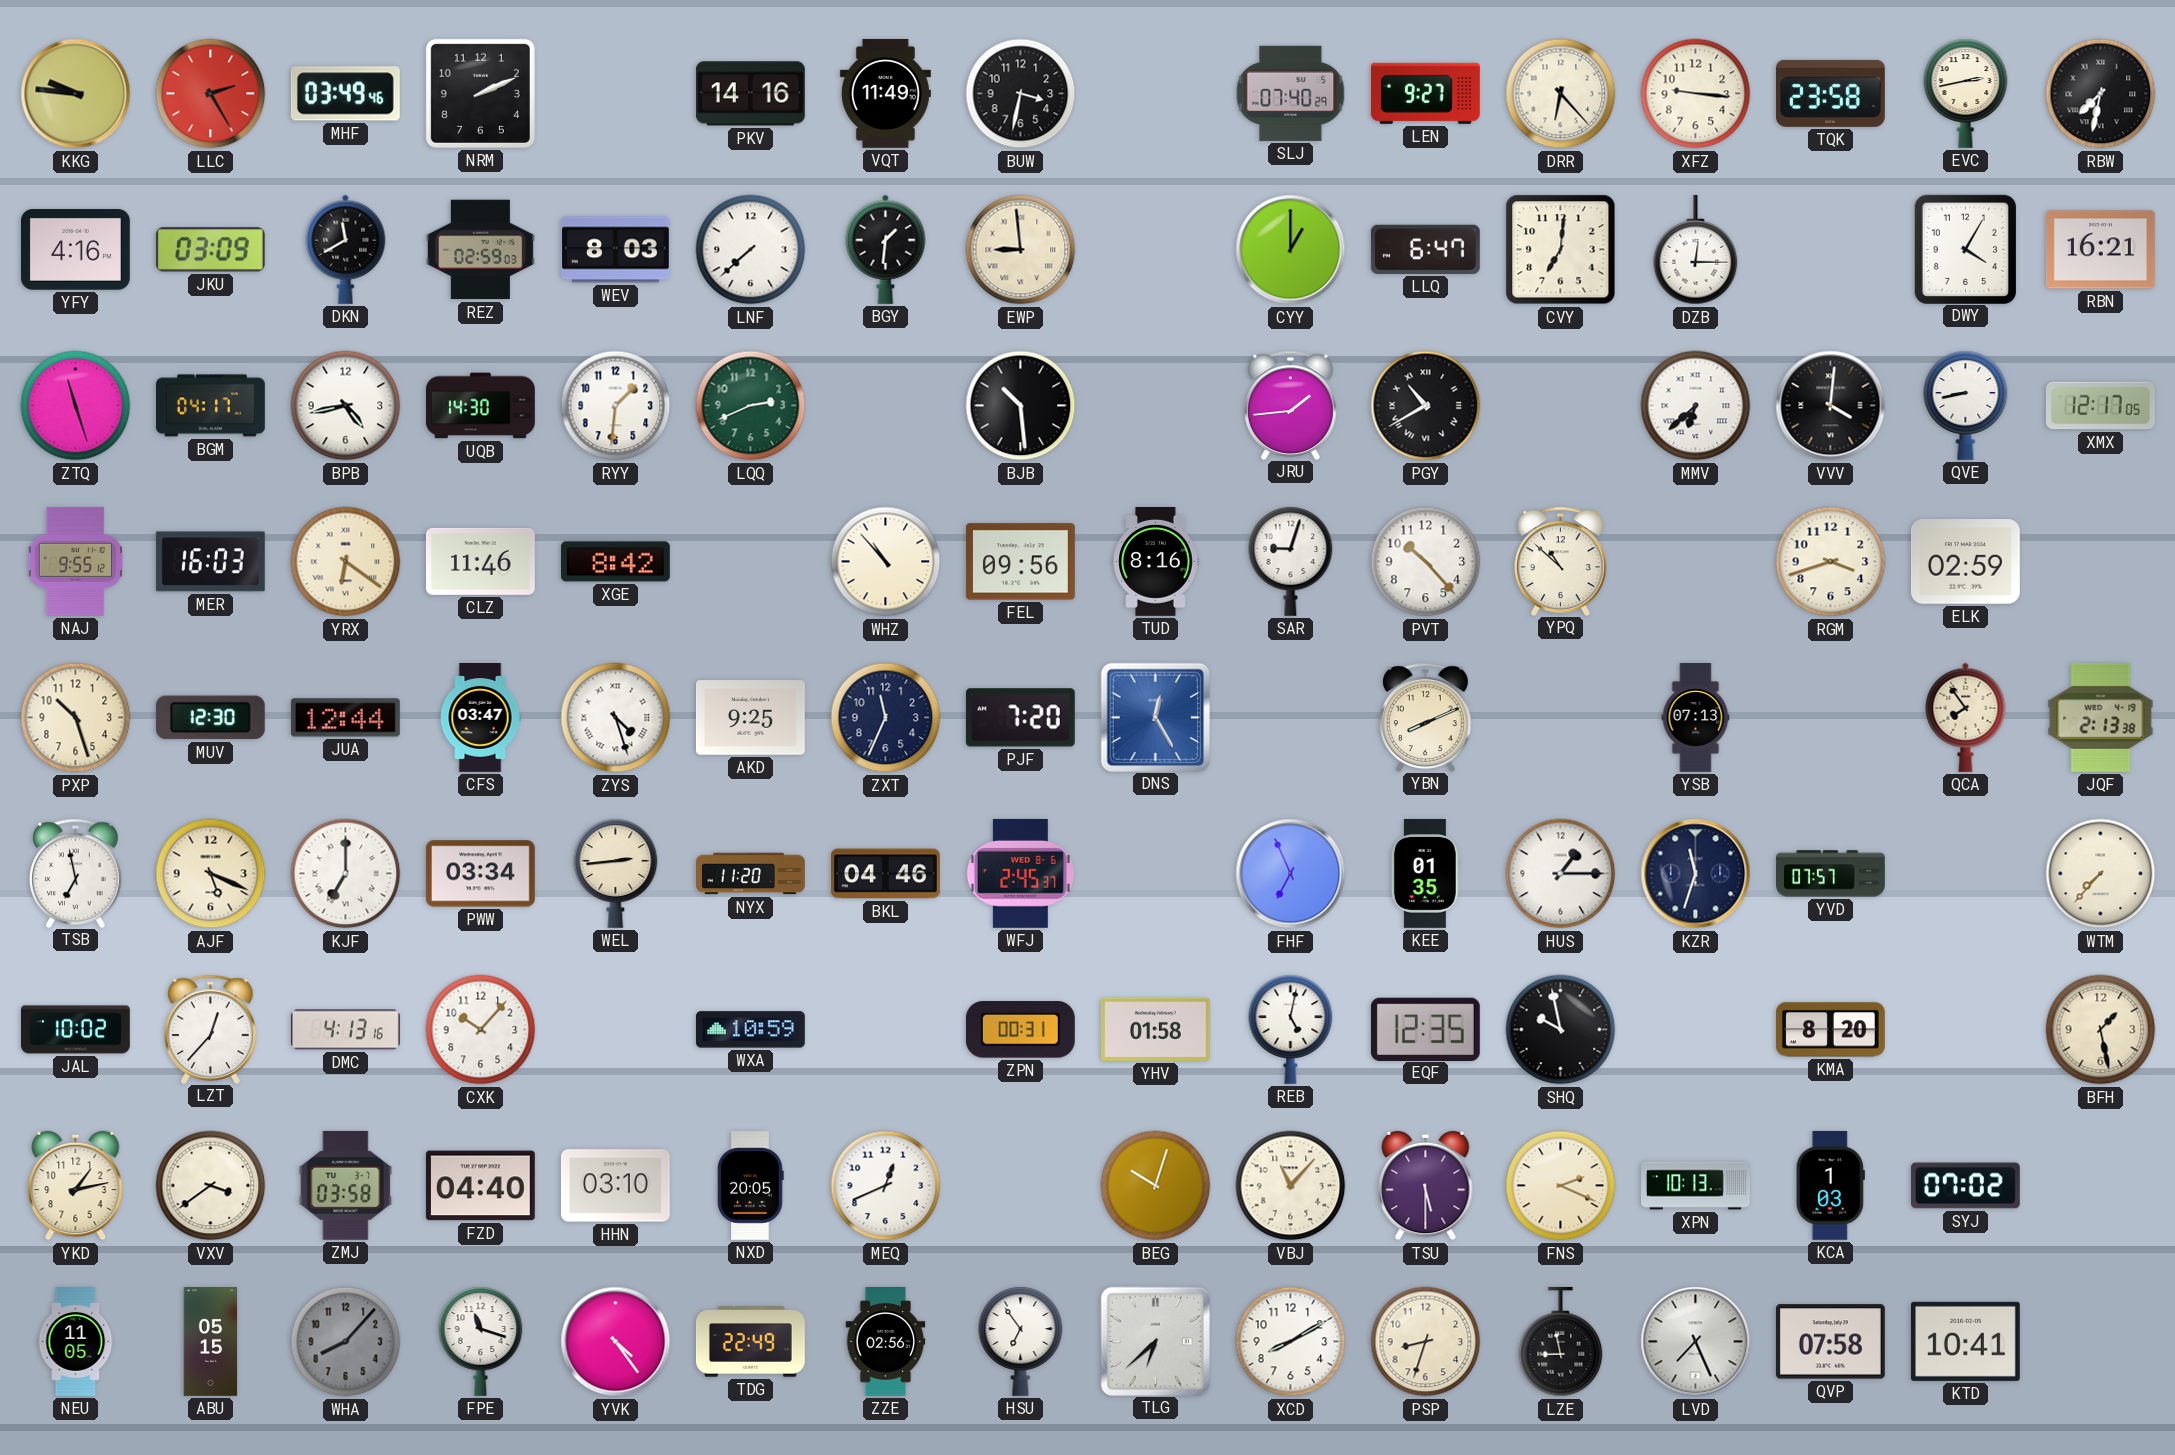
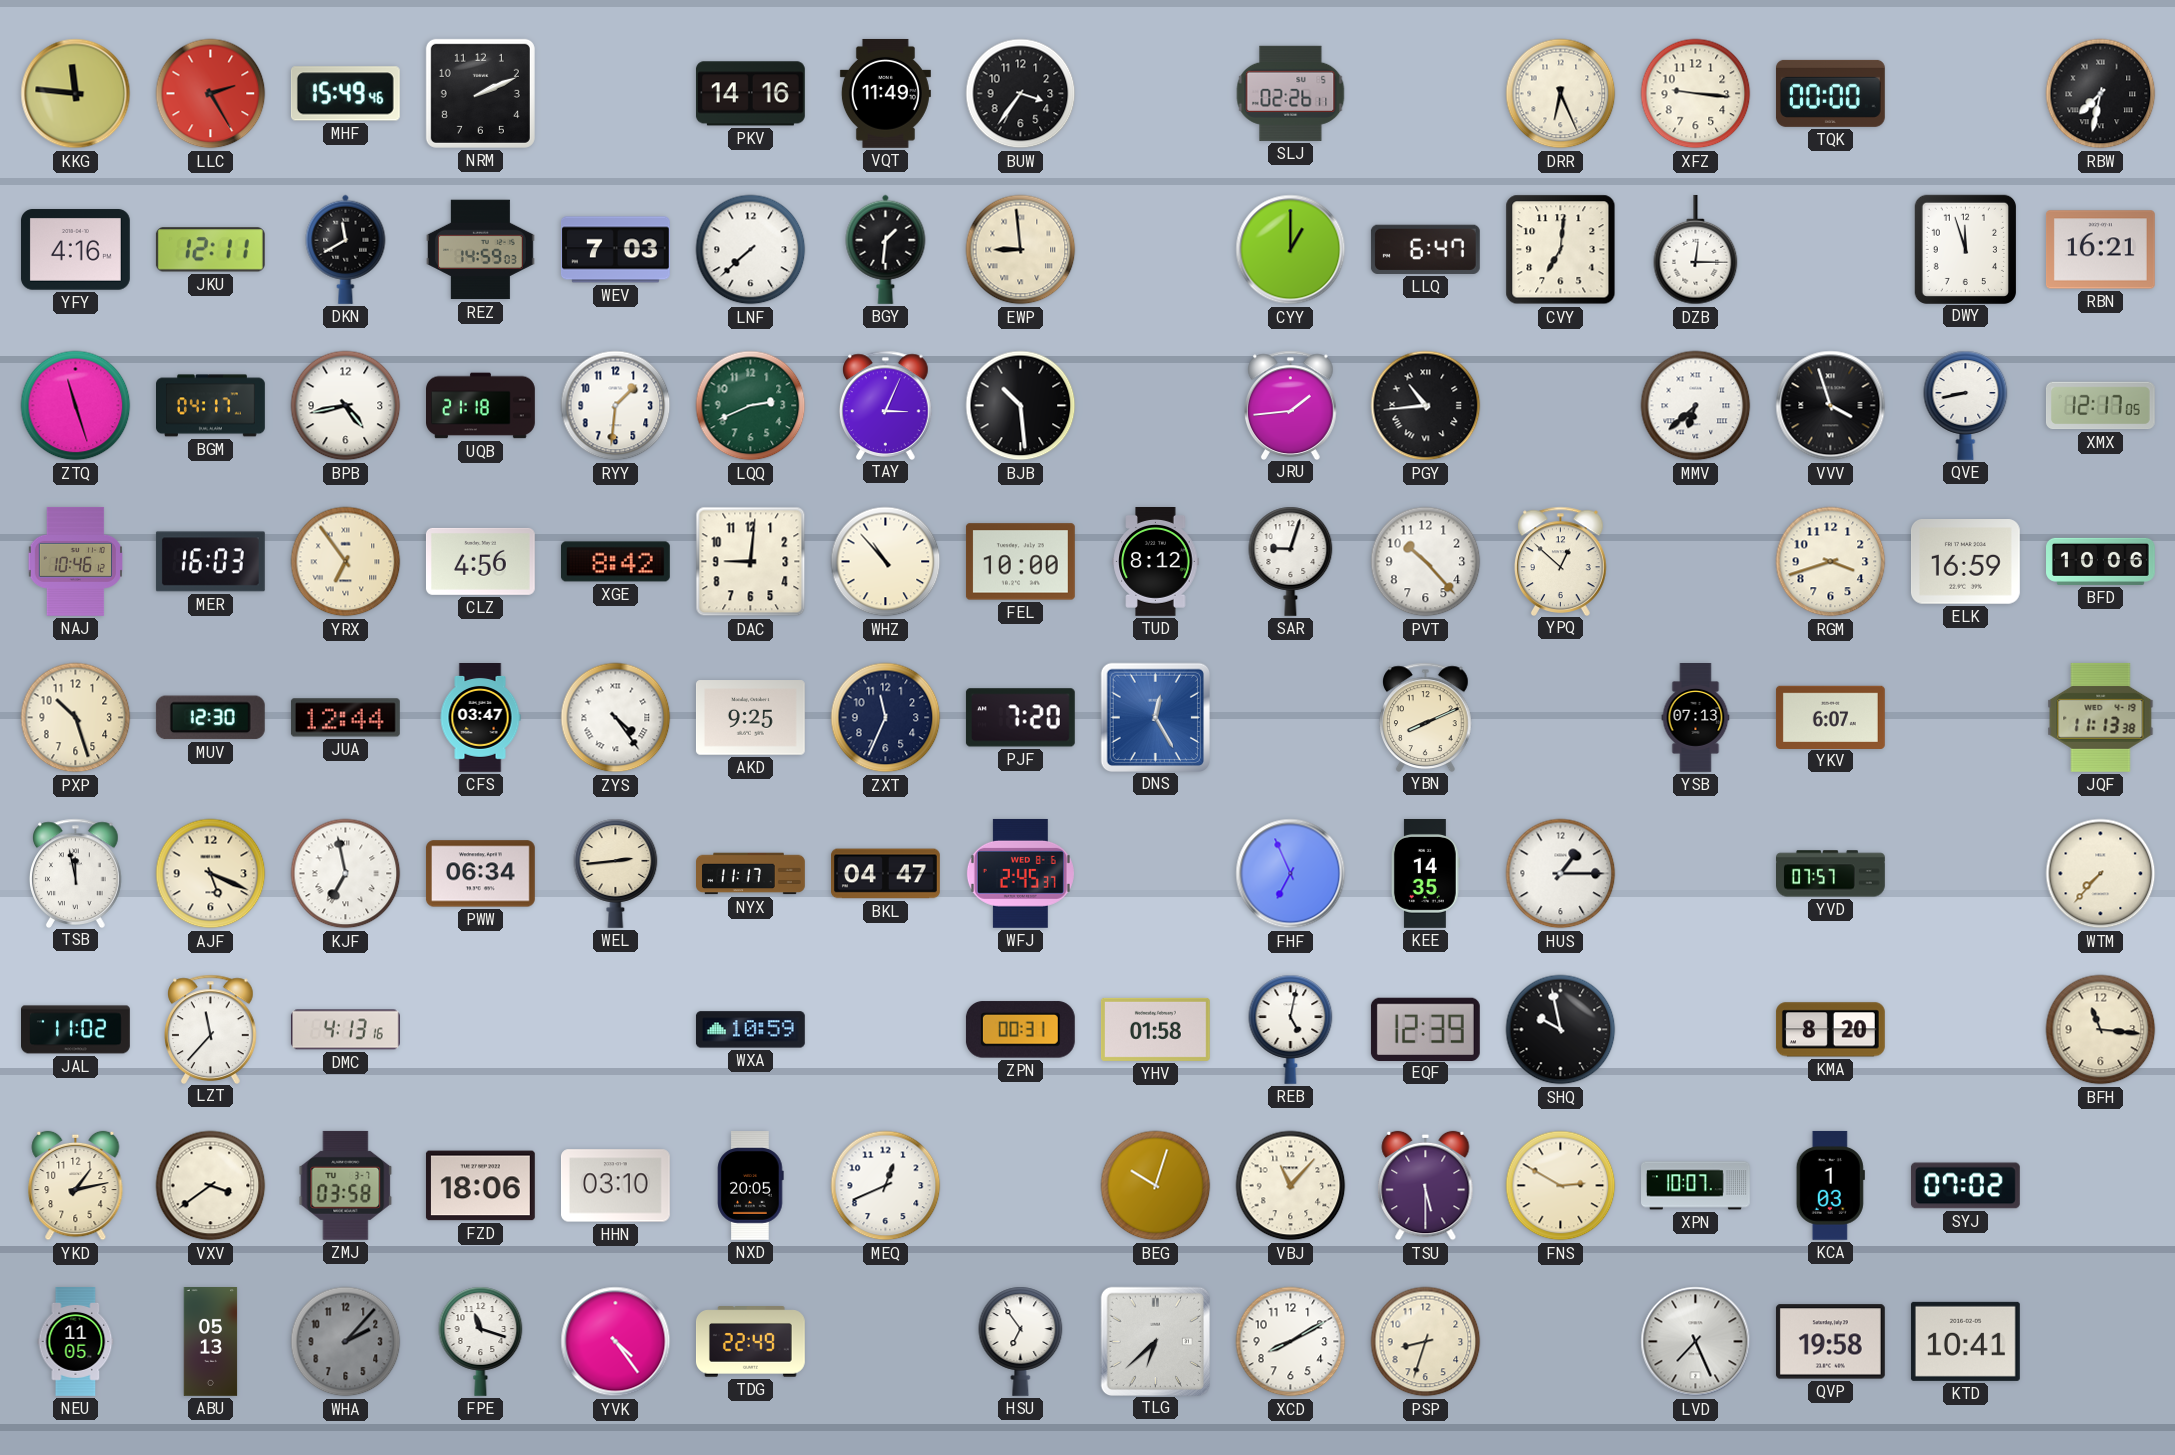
KKG: 9:46 -> 11:46
MHF: 03:49 -> 15:49
BUW: 3:32 -> 3:36
SLJ: 07:40 -> 02:26
LEN: 9:27 -> none
DRR: 6:23 -> 6:26
TQK: 23:58 -> 00:00
EVC: 2:43 -> none
JKU: 03:09 -> 12:11
REZ: 02:59 -> 14:59
WEV: 8:03 -> 7:03
DWY: 4:05 -> 11:57
UQB: 14:30 -> 21:18
TAY: none -> 3:04
PGY: 10:40 -> 10:44
VVV: 4:01 -> 3:57
NAJ: 9:55 -> 10:46
YRX: 6:21 -> 6:54
CLZ: 11:46 -> 4:56
DAC: none -> 9:01
FEL: 09:56 -> 10:00
TUD: 8:16 -> 8:12
YPQ: 10:52 -> 12:52
ELK: 02:59 -> 16:59
BFD: none -> 10:06
ZYS: 4:27 -> 4:24
YKV: none -> 6:07
QCA: 7:54 -> none
JQF: 2:13 -> 11:13
TSB: 6:58 -> 11:58
KJF: 7:00 -> 6:58
PWW: 03:34 -> 06:34
NYX: 11:20 -> 11:17
BKL: 04:46 -> 04:47
KEE: 01:35 -> 14:35
KZR: 11:33 -> none
JAL: 10:02 -> 11:02
LZT: 12:37 -> 11:37
CXK: 10:07 -> none
EQF: 12:35 -> 12:39
BFH: 1:28 -> 11:16
FZD: 04:40 -> 18:06
FNS: 2:19 -> 2:50
XPN: 10:13 -> 10:07
ABU: 05:15 -> 05:13
WHA: 8:07 -> 2:07
ZZE: 02:56 -> none
LZE: 8:58 -> none
QVP: 07:58 -> 19:58
